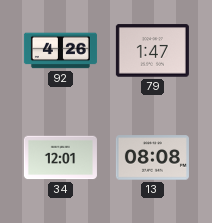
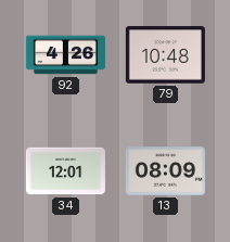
79: 1:47 -> 10:48
13: 08:08 -> 08:09
